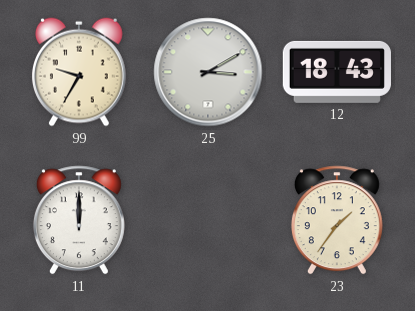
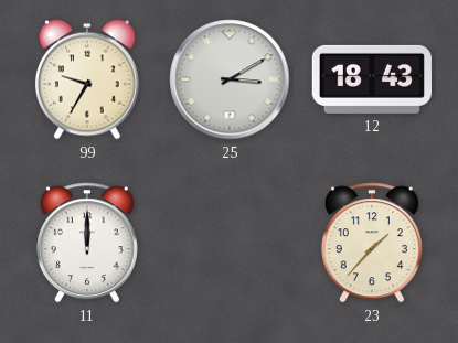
23: 1:36 -> 1:37
